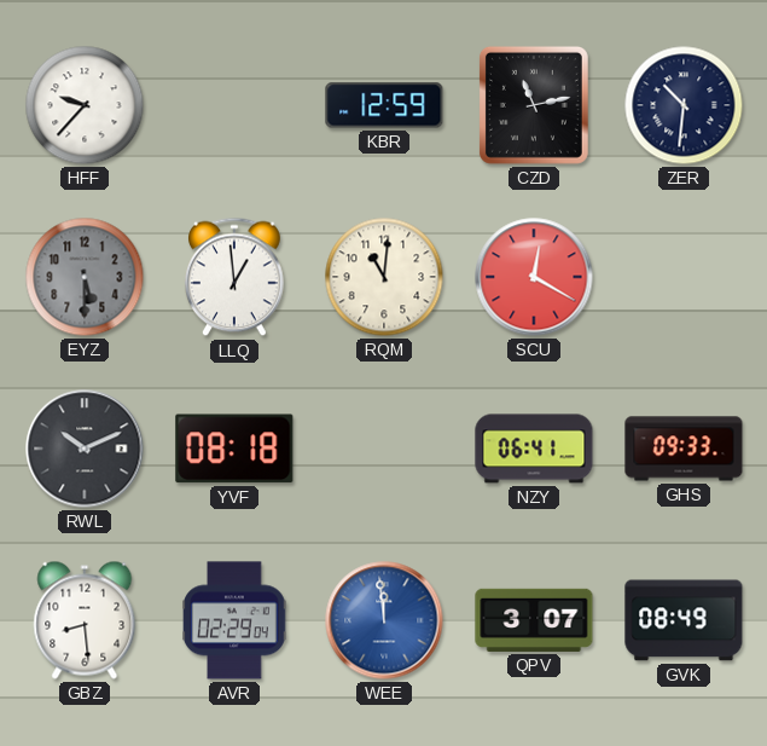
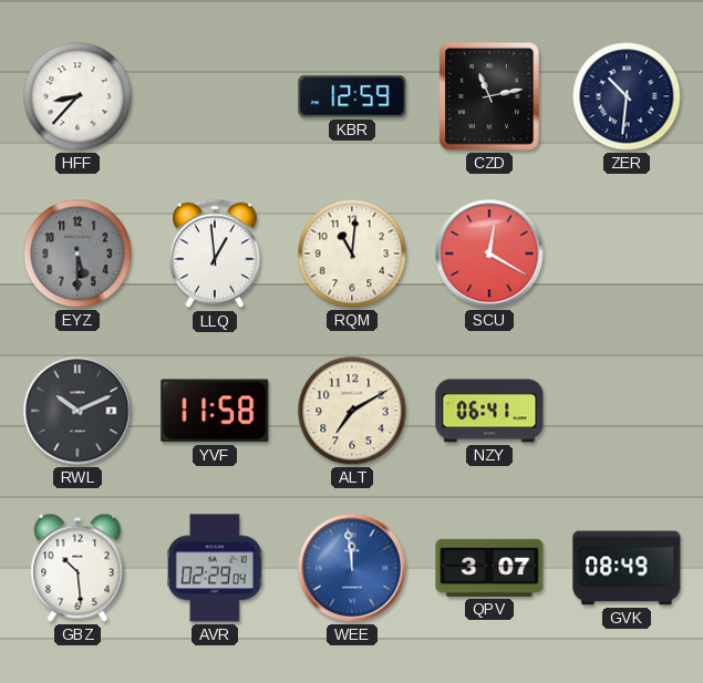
HFF: 9:37 -> 8:37
YVF: 08:18 -> 11:58
ALT: none -> 7:10
GHS: 09:33 -> none
GBZ: 8:29 -> 10:29
